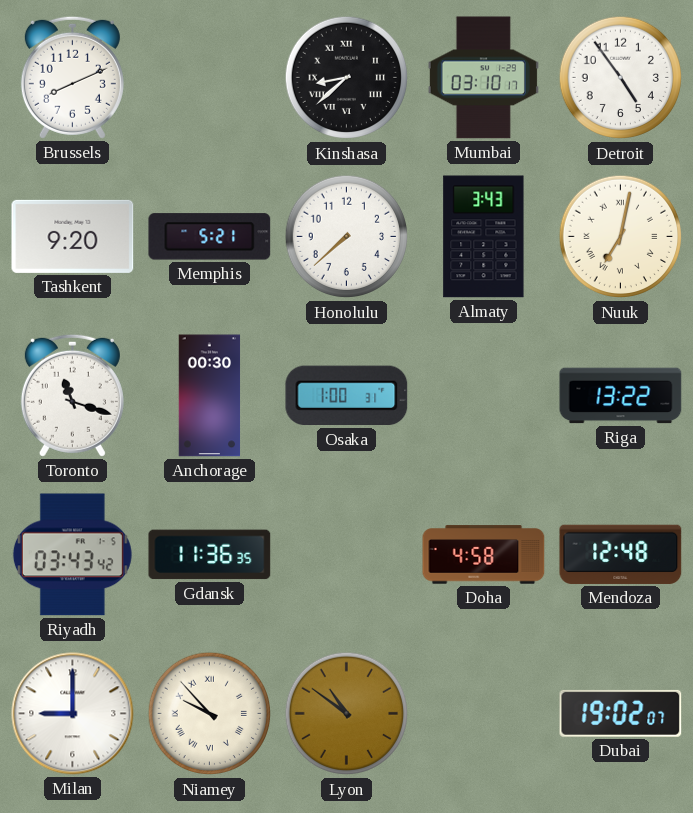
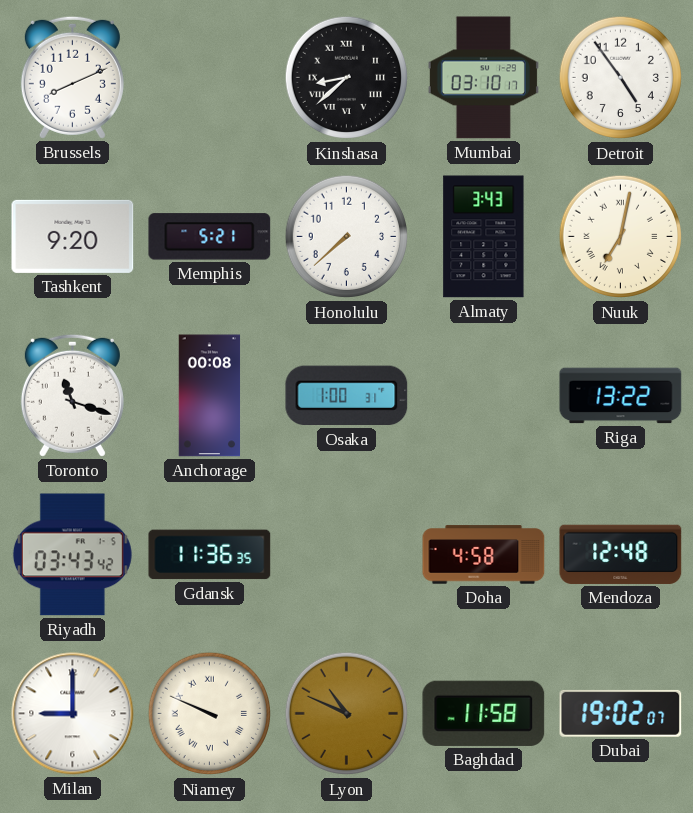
Anchorage: 00:30 -> 00:08
Niamey: 9:53 -> 9:49
Lyon: 10:51 -> 10:49
Baghdad: none -> 11:58
